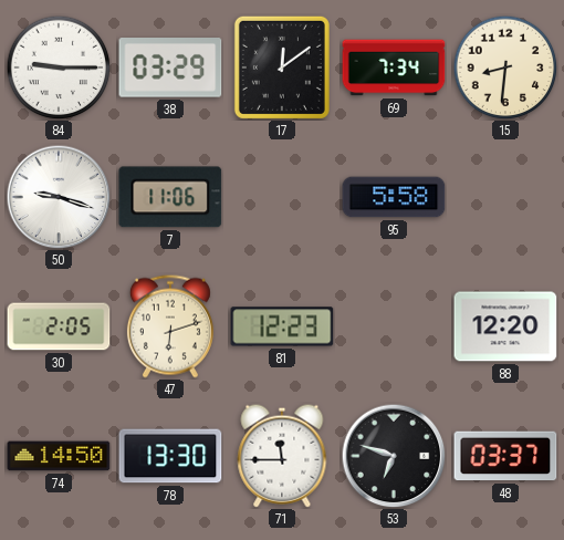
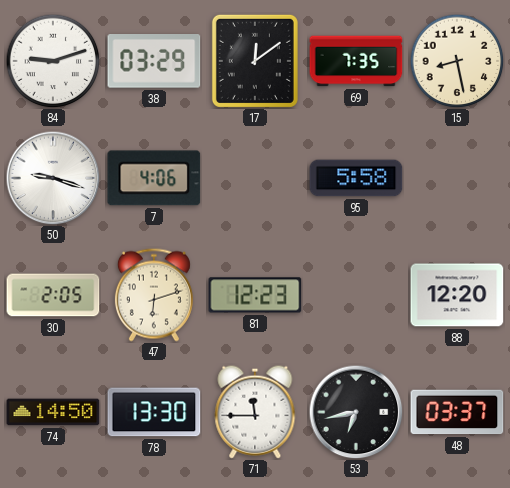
84: 9:15 -> 9:12
69: 7:34 -> 7:35
15: 8:31 -> 8:28
7: 11:06 -> 4:06
53: 6:48 -> 6:43
